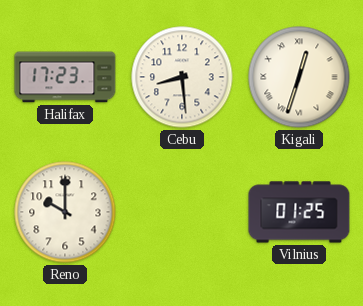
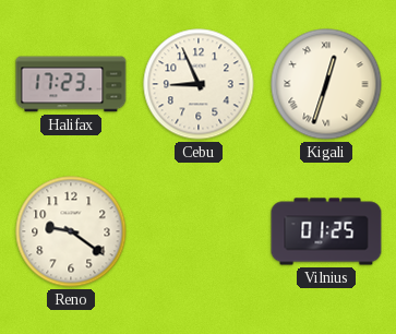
Cebu: 8:29 -> 8:56
Reno: 10:00 -> 9:21
